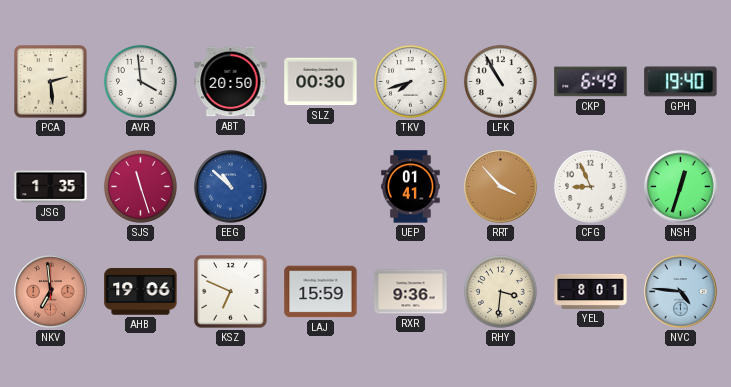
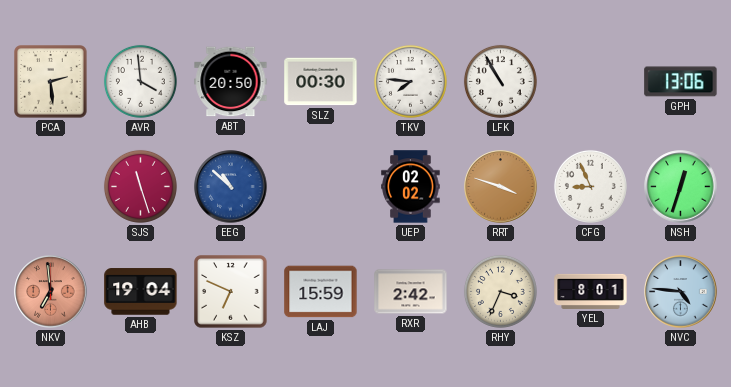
TKV: 7:42 -> 7:46
CKP: 6:49 -> none
GPH: 19:40 -> 13:06
JSG: 1:35 -> none
UEP: 01:41 -> 02:02
RRT: 3:53 -> 3:48
AHB: 19:06 -> 19:04
RXR: 9:36 -> 2:42
RHY: 3:31 -> 3:34
